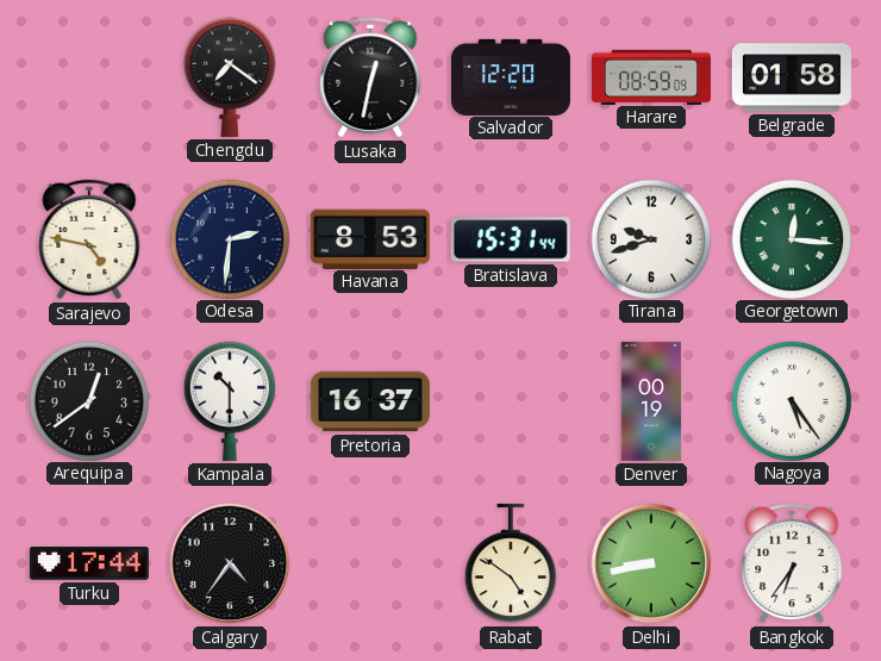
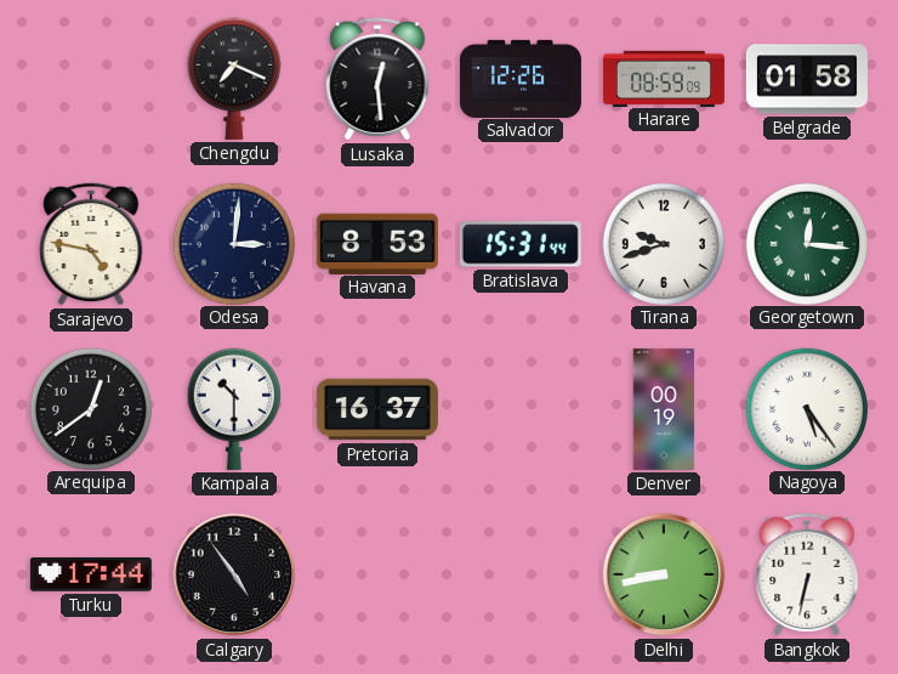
Chengdu: 7:21 -> 7:19
Lusaka: 12:32 -> 12:29
Salvador: 12:20 -> 12:26
Odesa: 2:31 -> 3:01
Calgary: 4:36 -> 4:54
Rabat: 4:51 -> none
Bangkok: 6:36 -> 6:32
